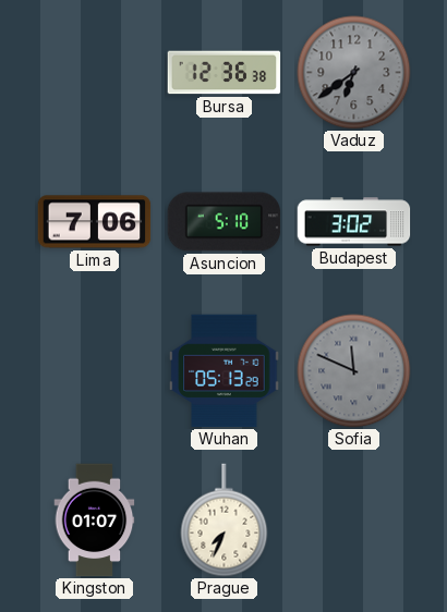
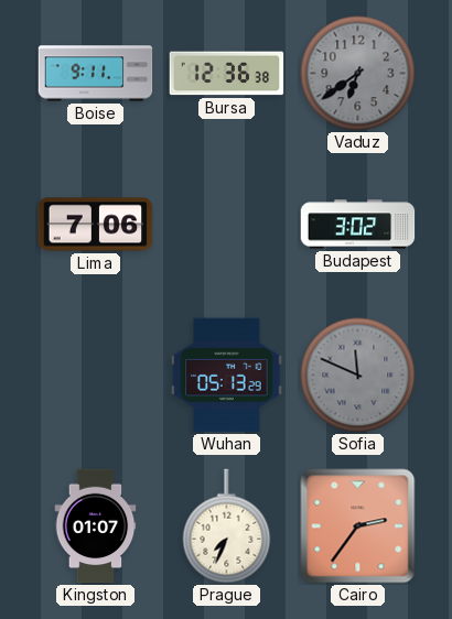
Boise: none -> 9:11
Asuncion: 5:10 -> none
Cairo: none -> 2:36
